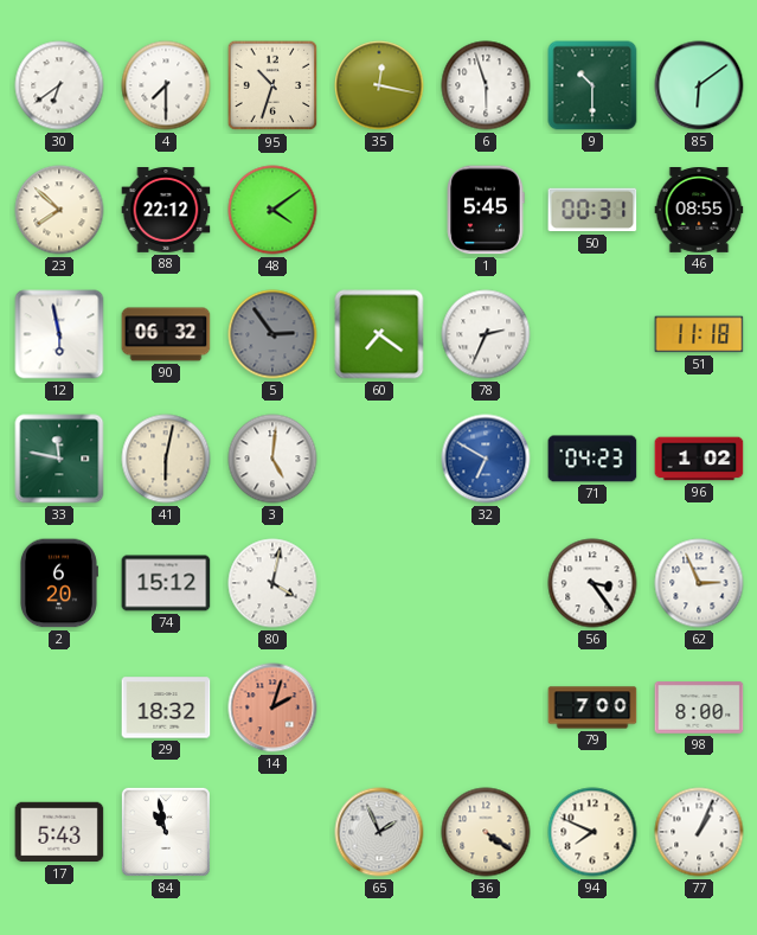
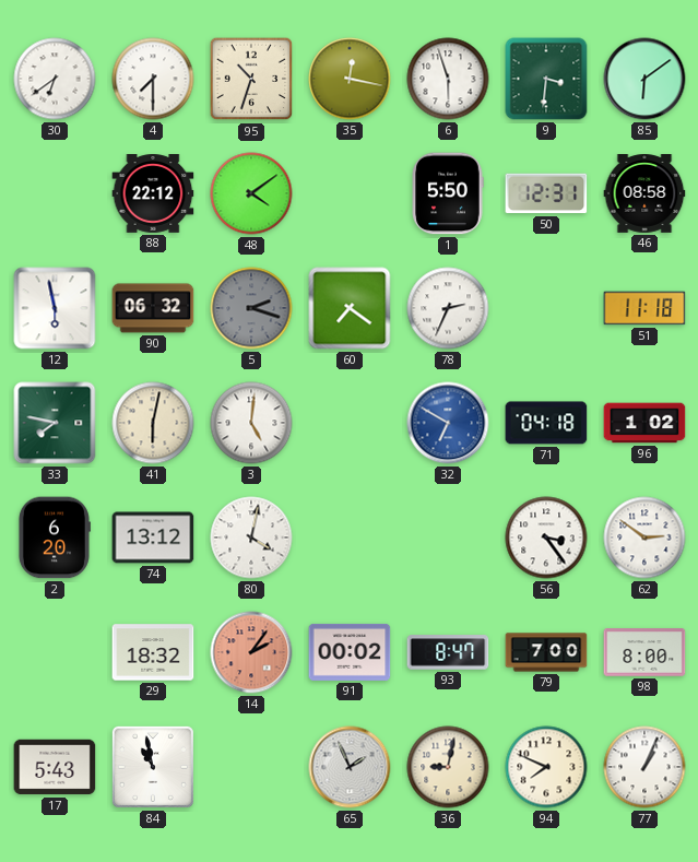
9: 10:30 -> 3:31
23: 7:52 -> none
1: 5:45 -> 5:50
50: 00:31 -> 12:31
46: 08:55 -> 08:58
5: 2:54 -> 2:18
33: 11:47 -> 7:47
71: 04:23 -> 04:18
74: 15:12 -> 13:12
62: 2:56 -> 2:51
14: 2:03 -> 2:06
91: none -> 00:02
93: none -> 8:47
36: 4:21 -> 9:02
